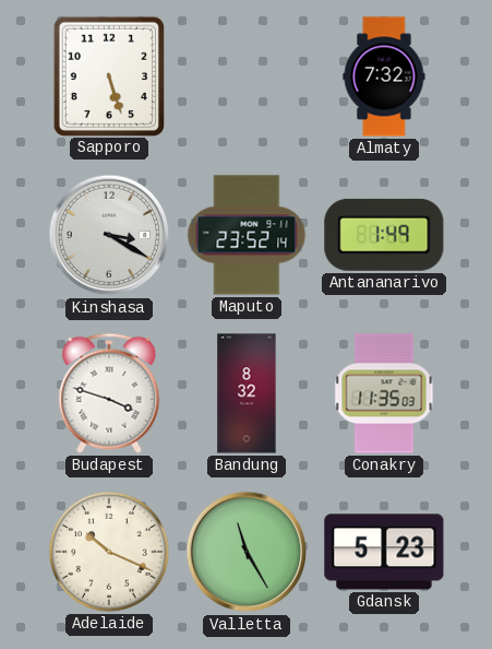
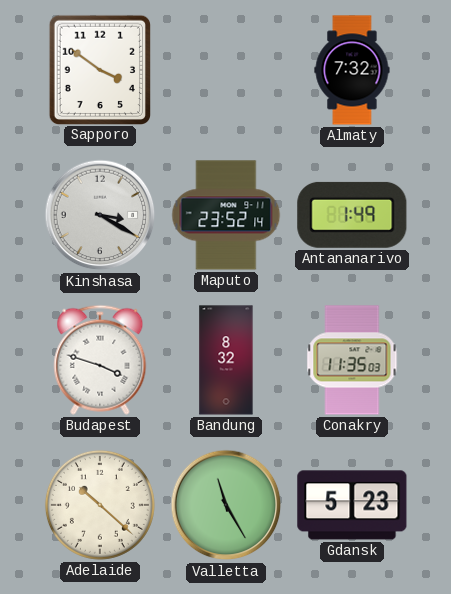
Sapporo: 5:27 -> 3:51
Adelaide: 10:19 -> 10:22
